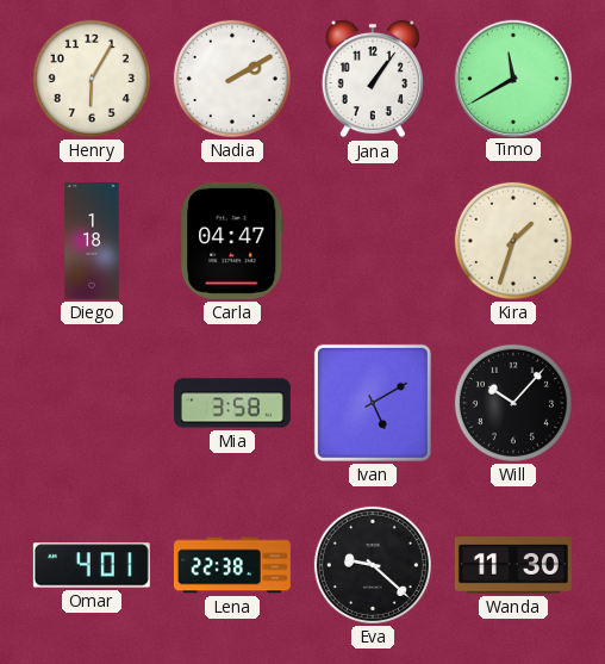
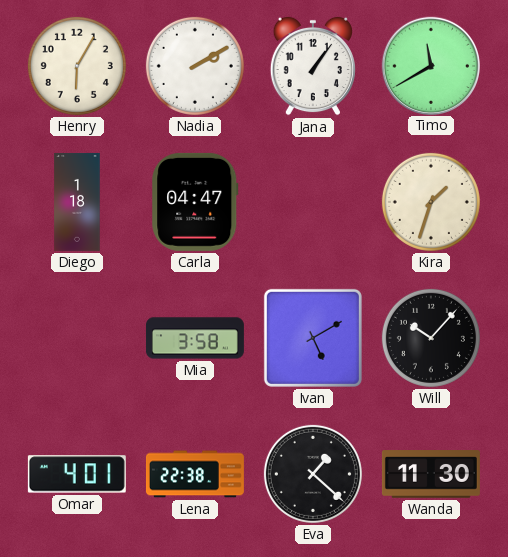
Eva: 9:22 -> 1:22
